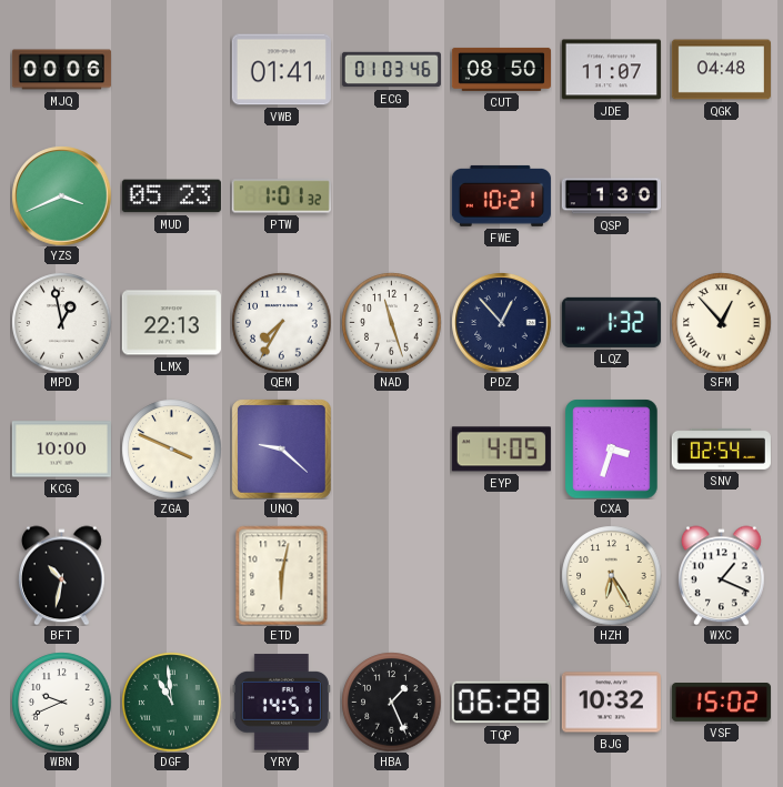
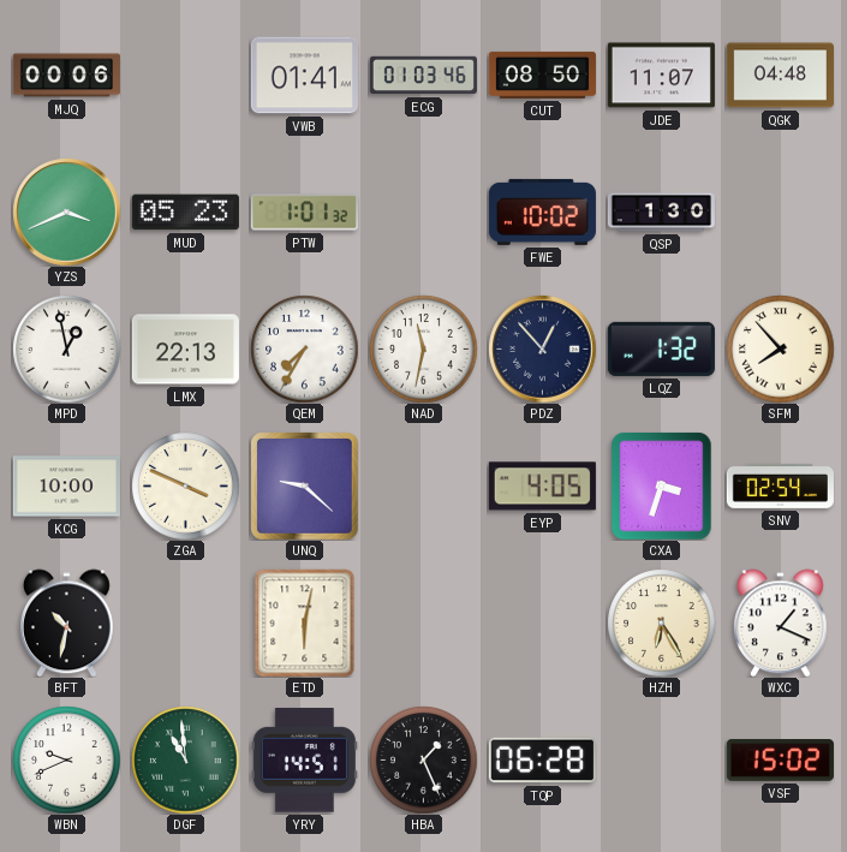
FWE: 10:21 -> 10:02
NAD: 11:27 -> 11:32
SFM: 12:53 -> 7:53
BJG: 10:32 -> none
